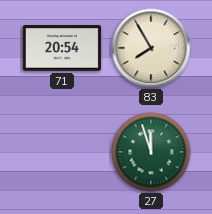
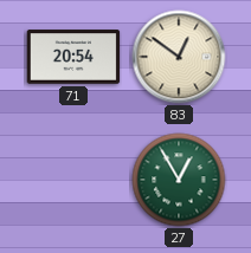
83: 7:55 -> 12:51
27: 11:57 -> 12:55
